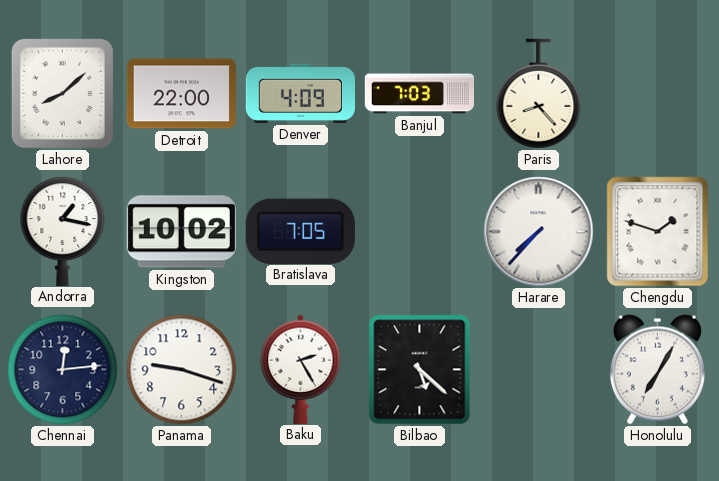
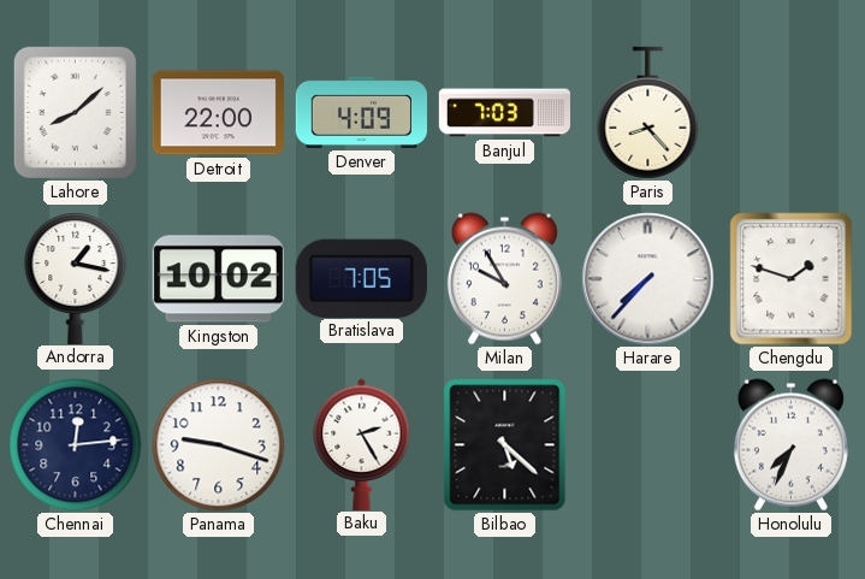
Milan: none -> 9:55
Honolulu: 7:05 -> 7:34
